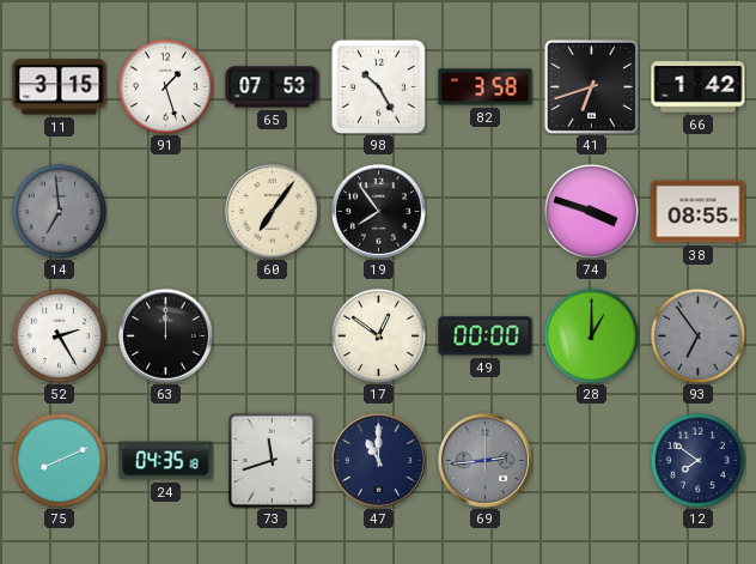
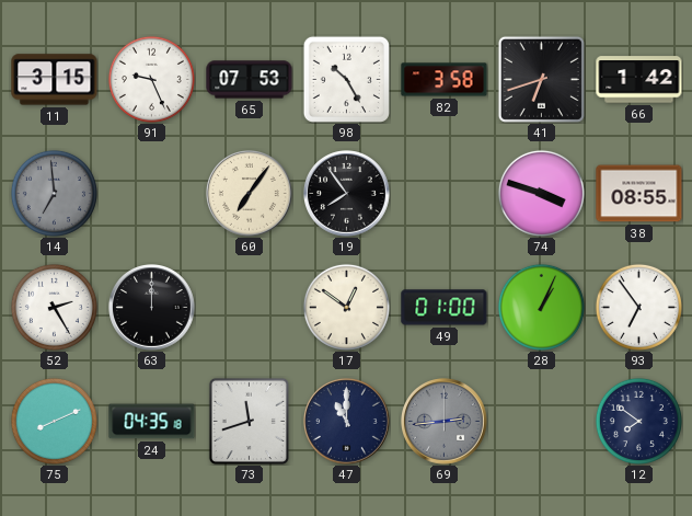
91: 1:27 -> 9:26
49: 00:00 -> 01:00
28: 1:00 -> 1:04
93 dial: grey -> white
